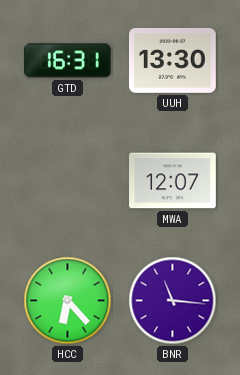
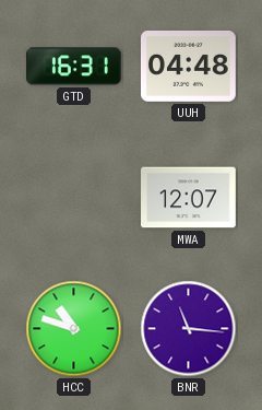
UUH: 13:30 -> 04:48
HCC: 6:23 -> 10:48
